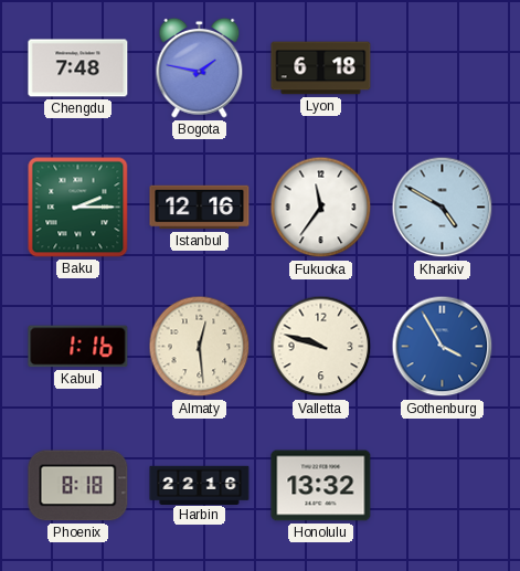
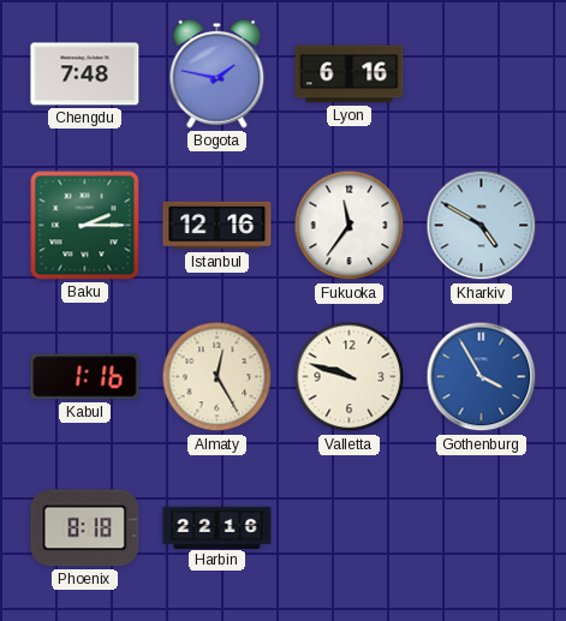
Lyon: 6:18 -> 6:16
Almaty: 12:29 -> 12:25
Honolulu: 13:32 -> none
